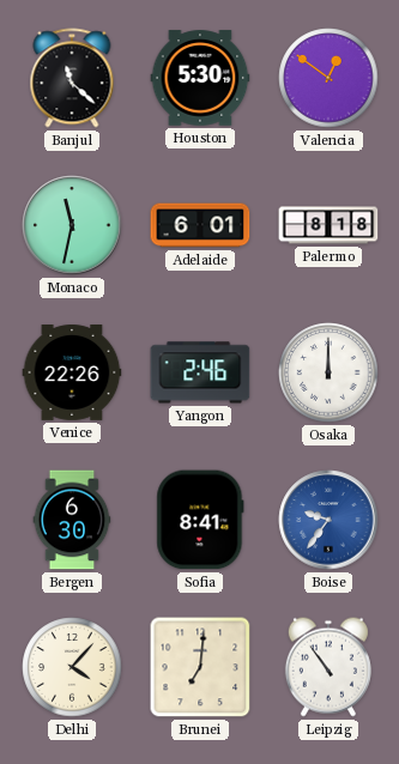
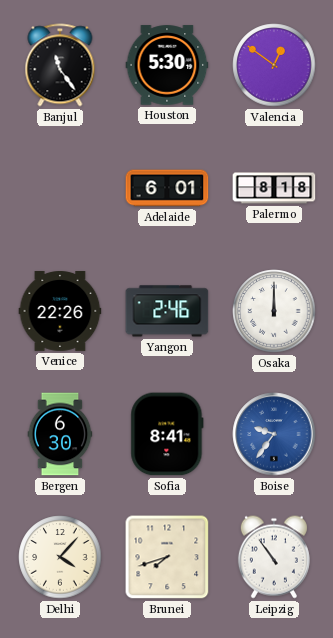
Banjul: 11:22 -> 11:24
Monaco: 11:32 -> none
Brunei: 7:01 -> 7:42
